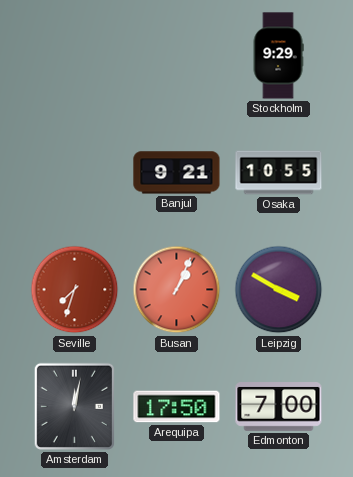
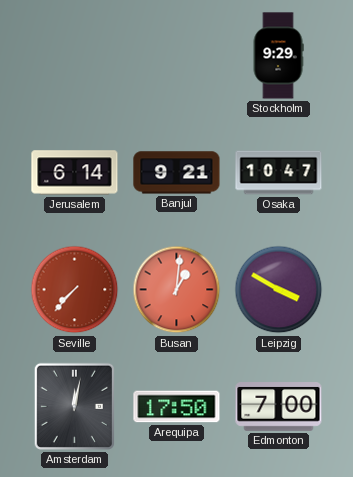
Jerusalem: none -> 6:14
Osaka: 10:55 -> 10:47
Seville: 7:33 -> 7:37
Busan: 1:04 -> 1:01
